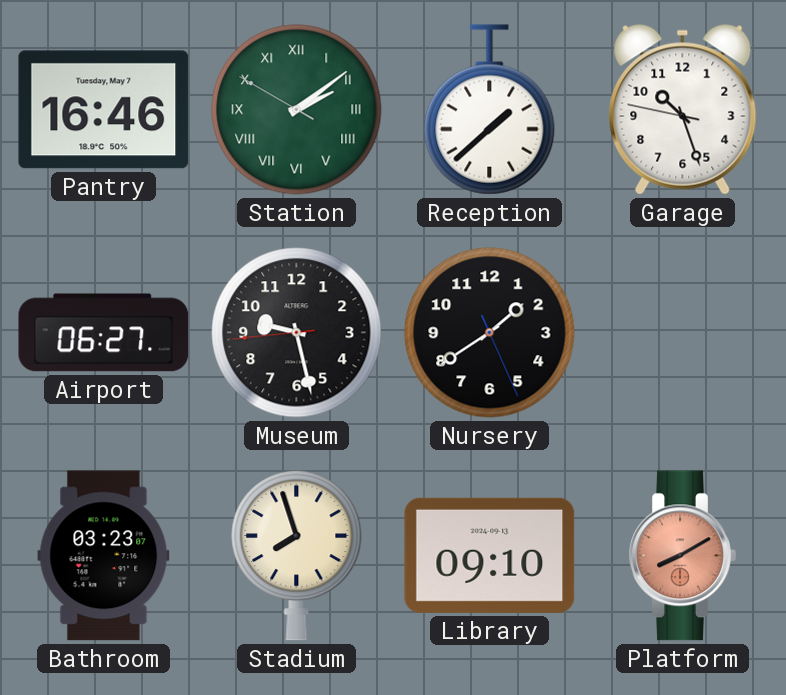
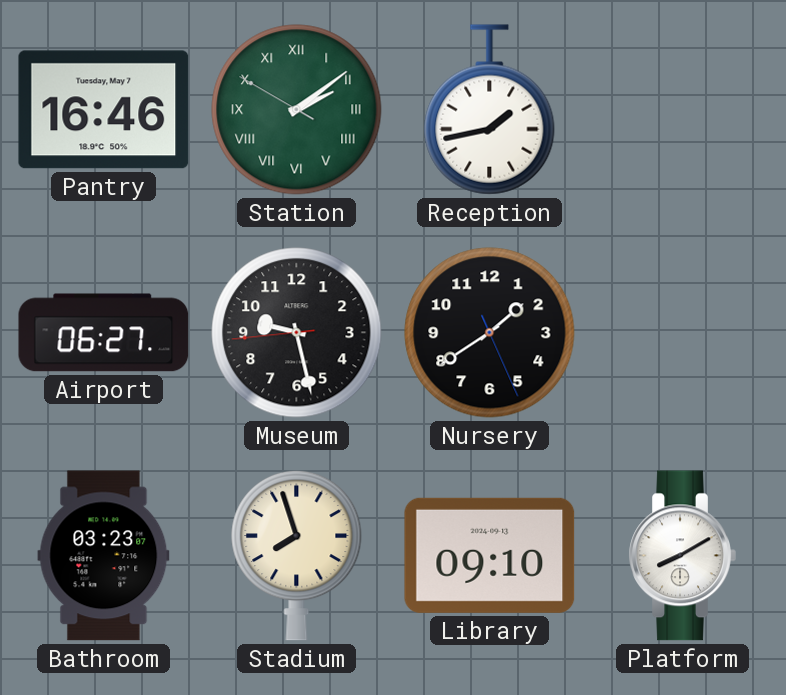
Reception: 1:38 -> 1:43
Garage: 10:26 -> none
Platform dial: salmon -> white
